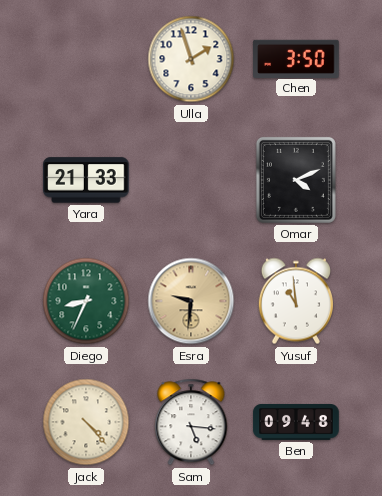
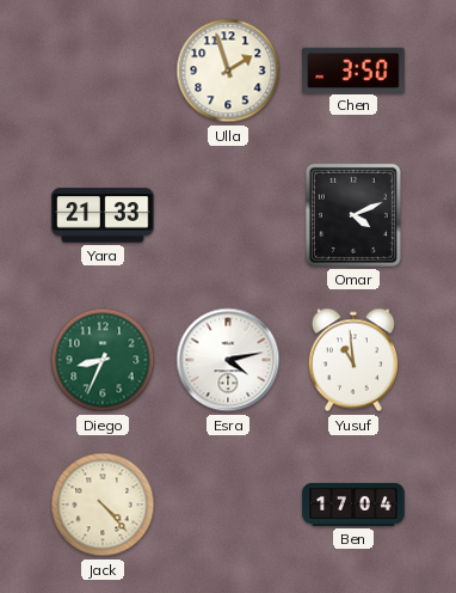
Esra: 9:31 -> 4:13
Esra dial: champagne -> white
Sam: 5:16 -> none
Ben: 09:48 -> 17:04
